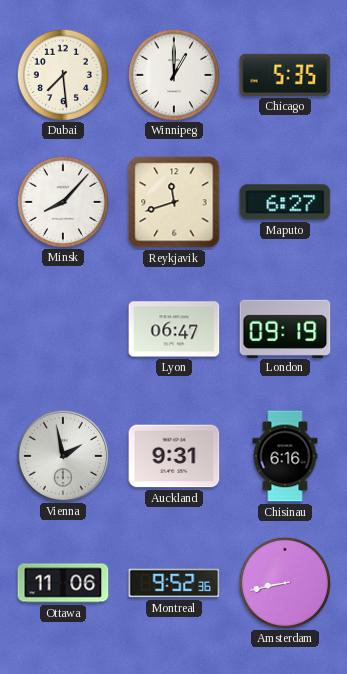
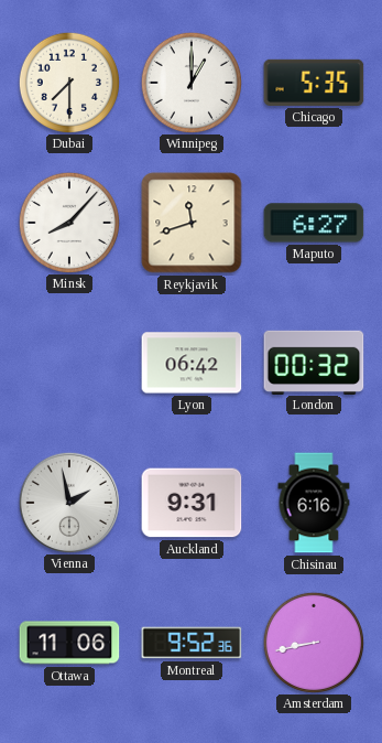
Dubai: 7:29 -> 7:30
Lyon: 06:47 -> 06:42
London: 09:19 -> 00:32
